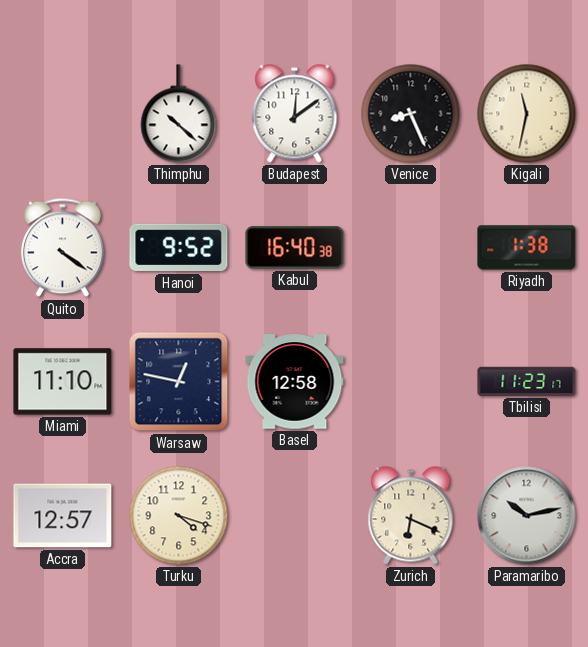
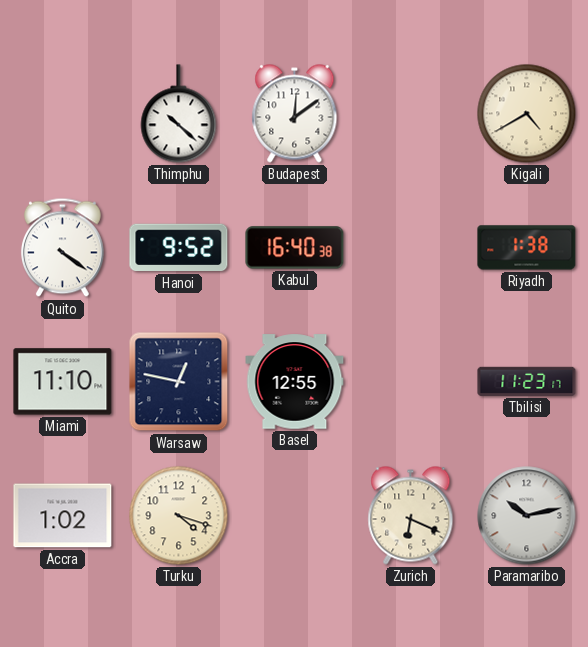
Venice: 8:26 -> none
Kigali: 11:32 -> 4:40
Basel: 12:58 -> 12:55
Accra: 12:57 -> 1:02
